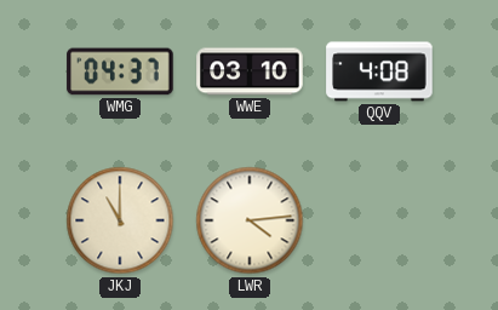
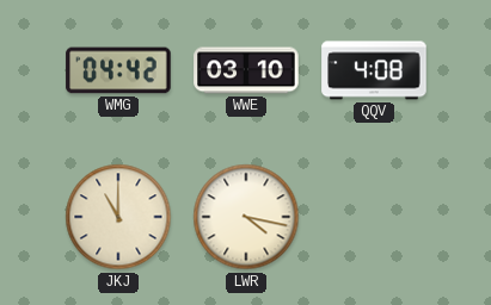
WMG: 04:37 -> 04:42
LWR: 4:14 -> 4:17
